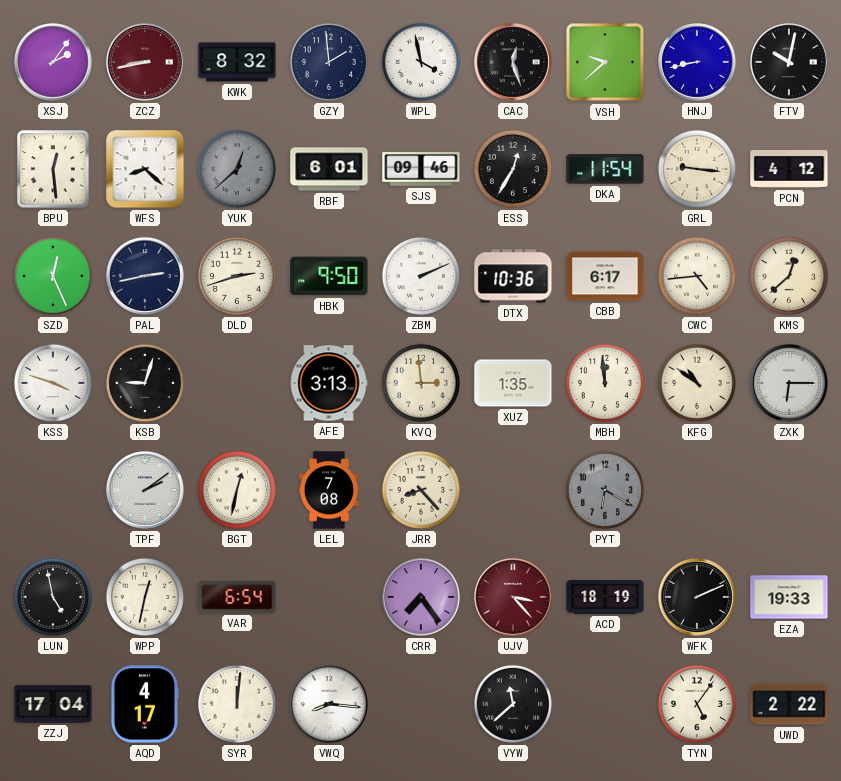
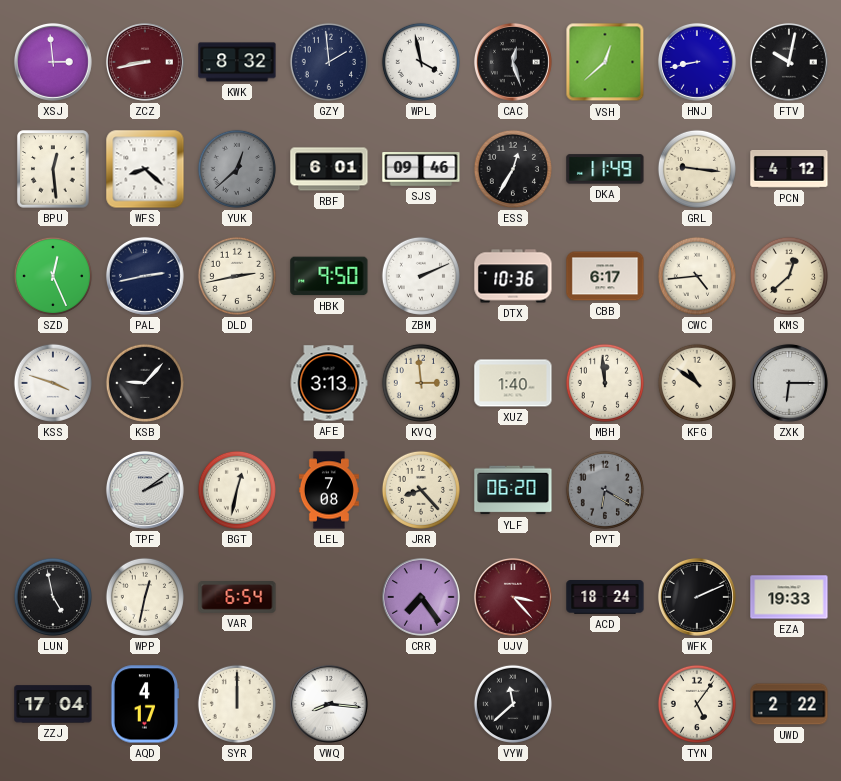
XSJ: 2:06 -> 2:59
VSH: 9:38 -> 12:38
DKA: 11:54 -> 11:49
DLD: 2:42 -> 2:43
KSB: 9:03 -> 9:07
XUZ: 1:35 -> 1:40
YLF: none -> 06:20
ACD: 18:19 -> 18:24
SYR: 12:01 -> 12:00
